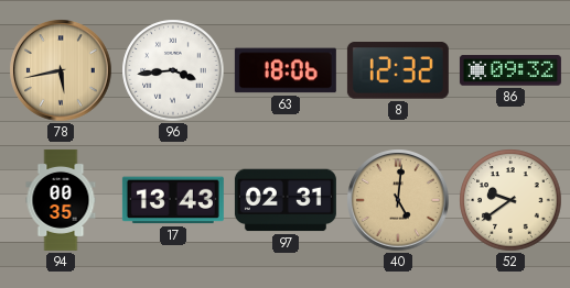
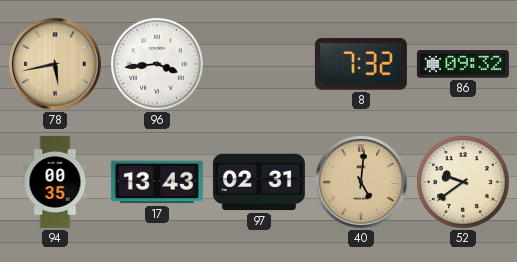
63: 18:06 -> none
8: 12:32 -> 7:32
